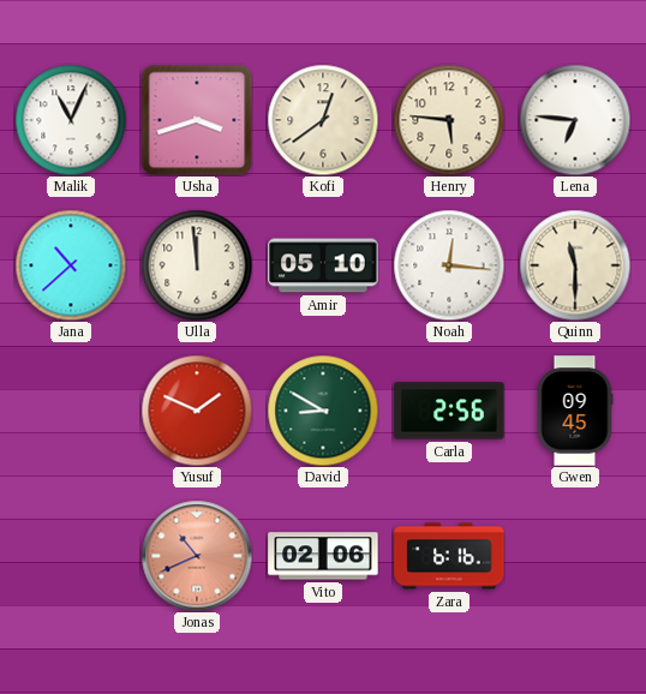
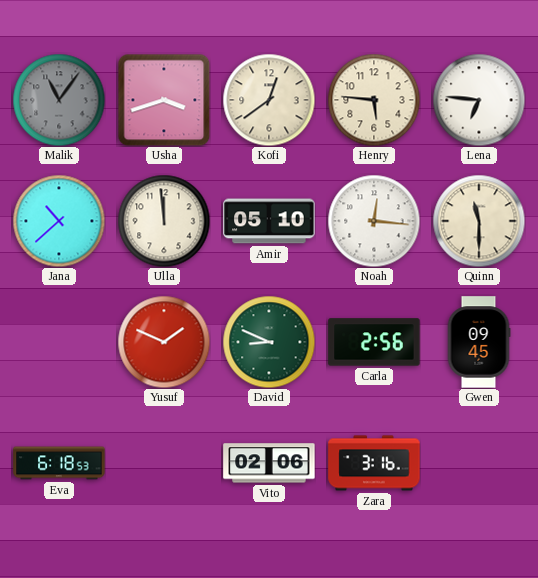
Malik: 11:04 -> 11:06
Malik dial: white -> grey
David: 8:50 -> 8:49
Eva: none -> 6:18
Jonas: 10:41 -> none
Zara: 6:16 -> 3:16
